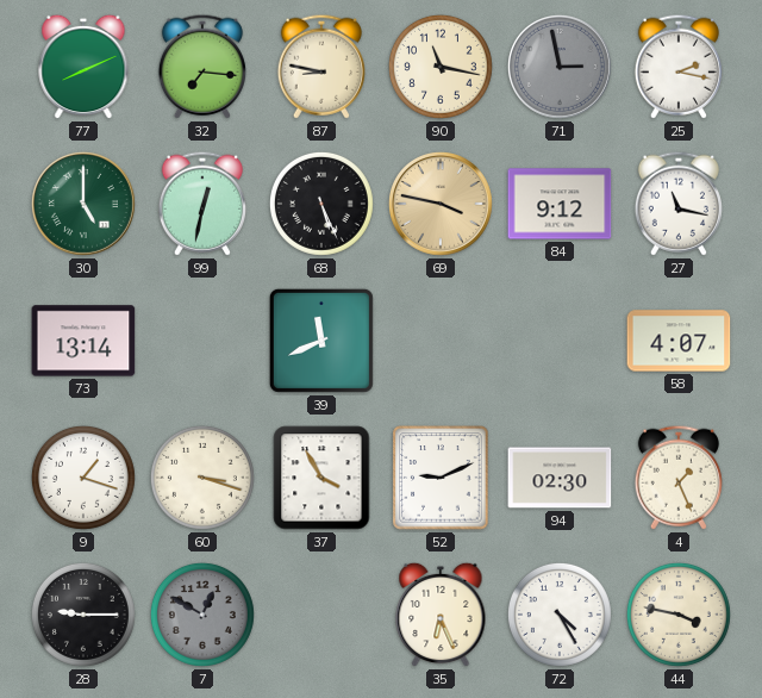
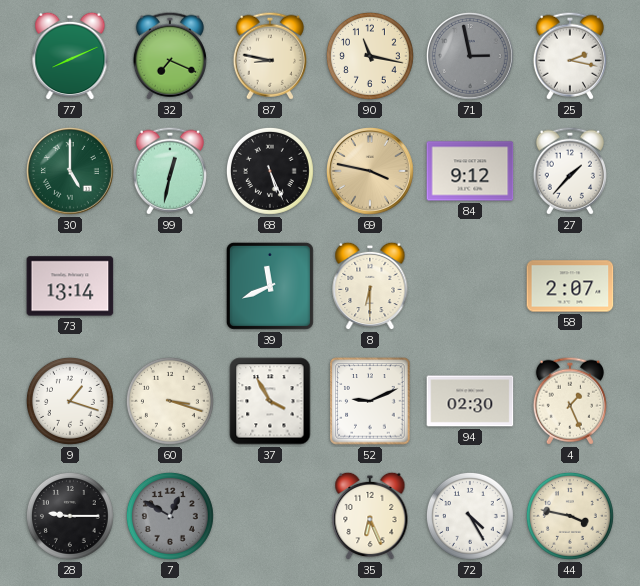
32: 7:16 -> 7:19
27: 11:17 -> 1:37
8: none -> 6:30
58: 4:07 -> 2:07
